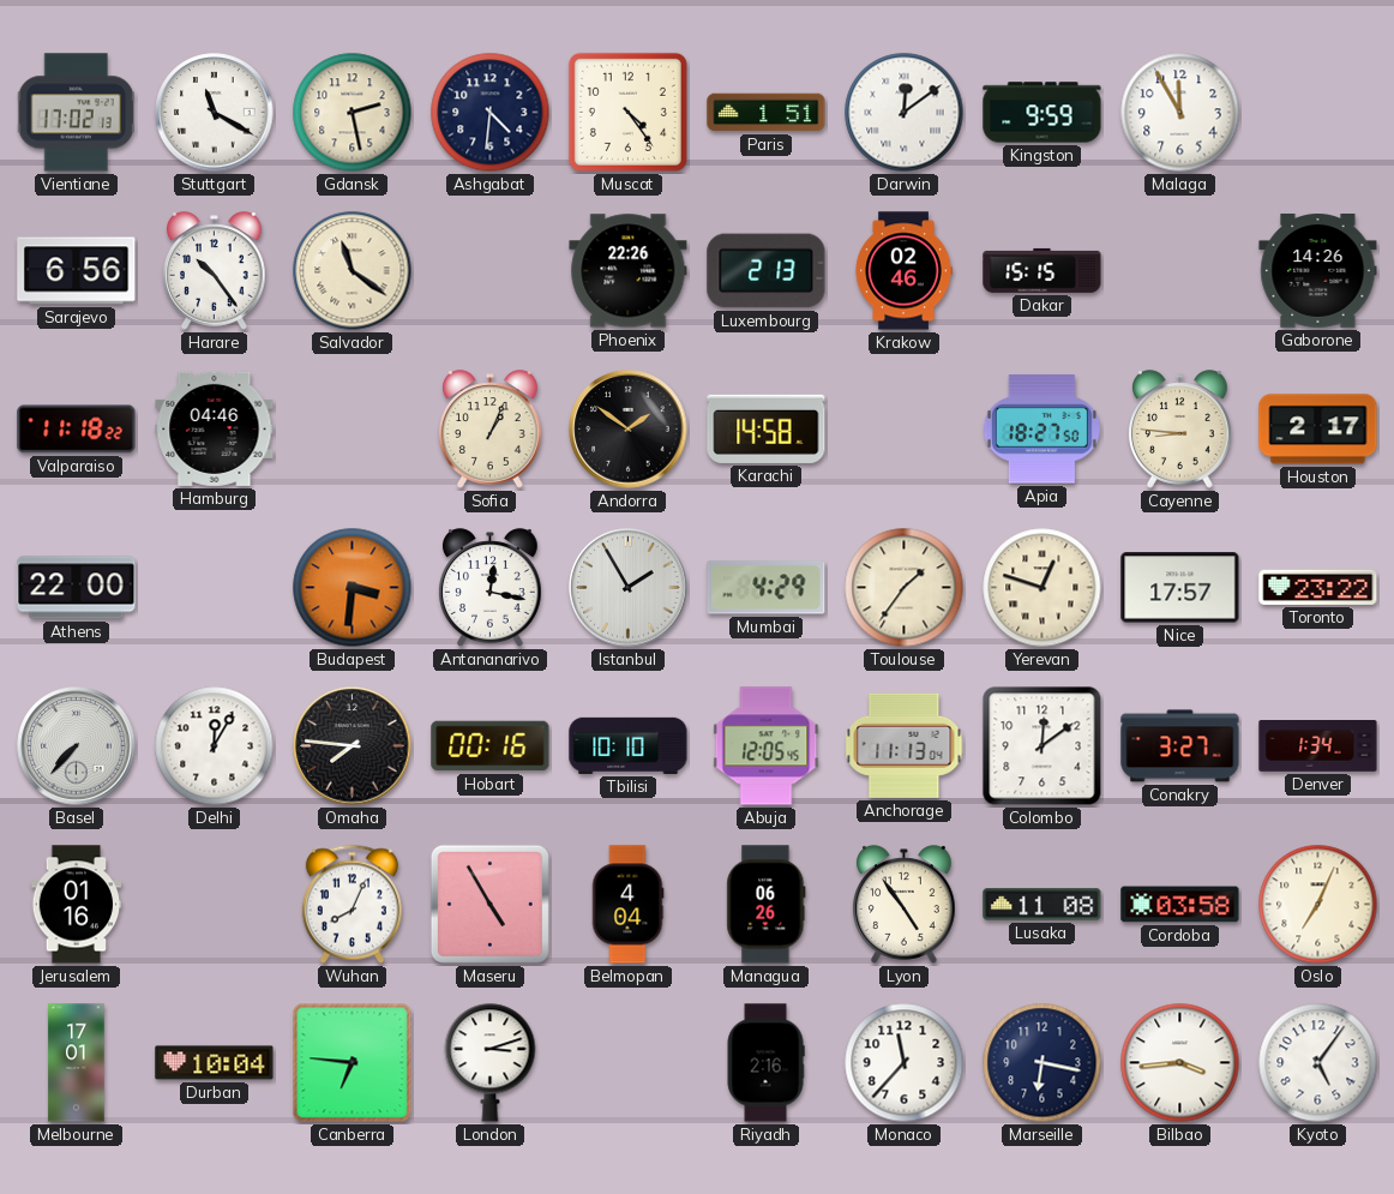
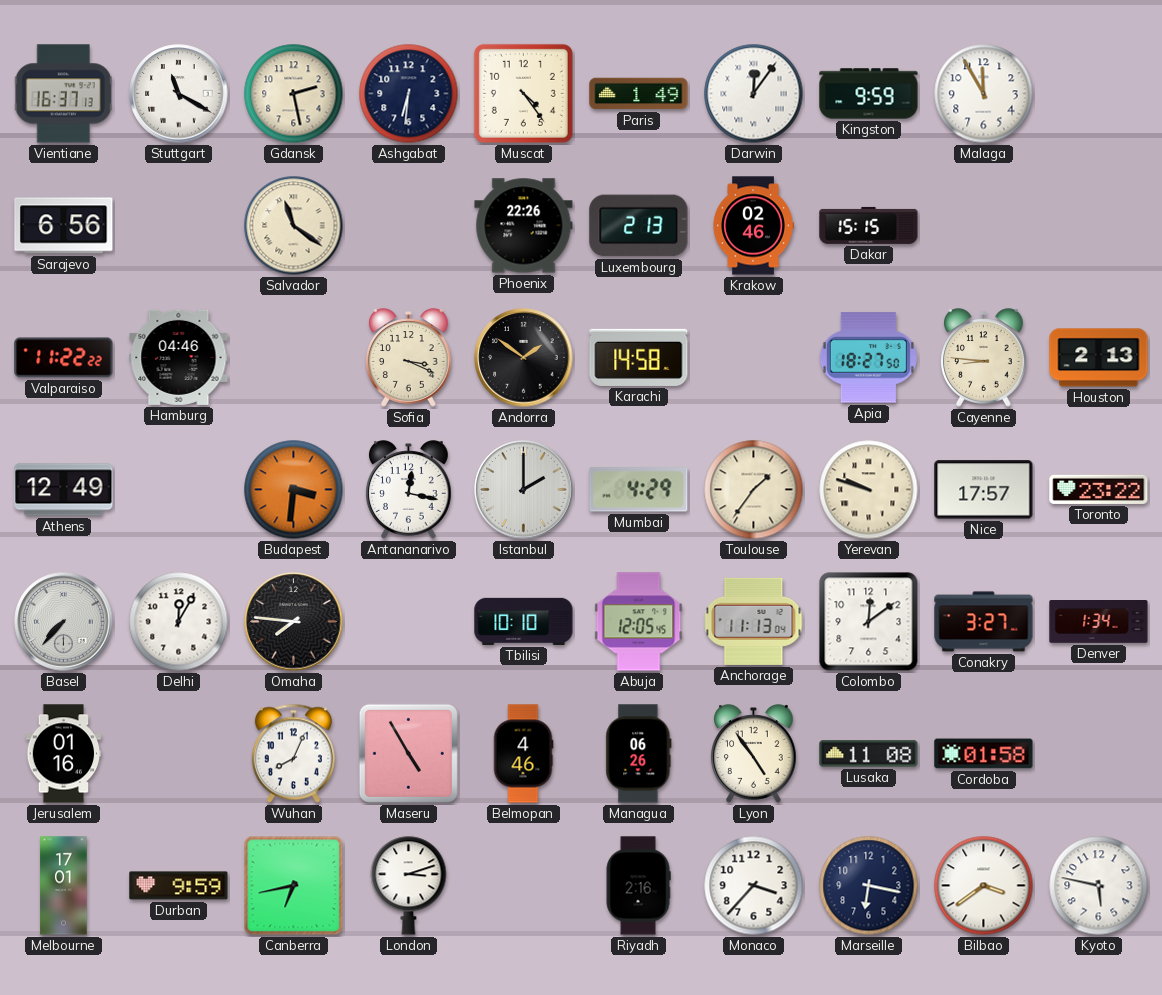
Vientiane: 17:02 -> 16:37
Ashgabat: 4:31 -> 6:31
Paris: 1:51 -> 1:49
Darwin: 12:09 -> 12:06
Harare: 10:24 -> none
Gaborone: 14:26 -> none
Valparaiso: 11:18 -> 11:22
Sofia: 1:04 -> 3:19
Houston: 2:17 -> 2:13
Athens: 22:00 -> 12:49
Istanbul: 1:55 -> 2:00
Yerevan: 12:48 -> 9:48
Hobart: 00:16 -> none
Belmopan: 4:04 -> 4:46
Cordoba: 03:58 -> 01:58
Oslo: 7:04 -> none
Durban: 10:04 -> 9:59
Canberra: 6:46 -> 6:43
Monaco: 11:37 -> 3:37
Bilbao: 3:44 -> 3:39
Kyoto: 5:06 -> 5:47
